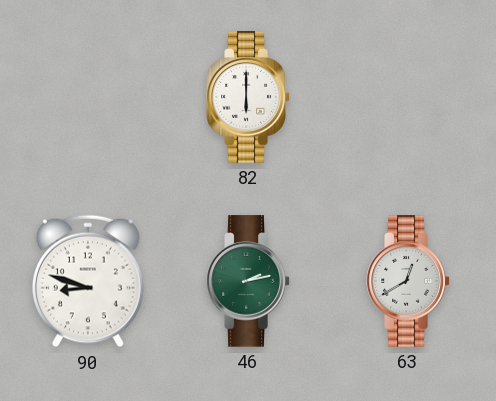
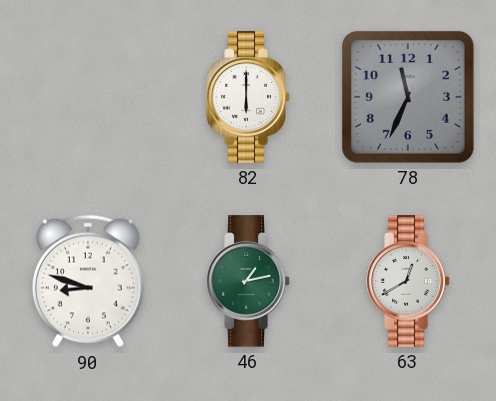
78: none -> 11:34
46: 2:13 -> 1:13
